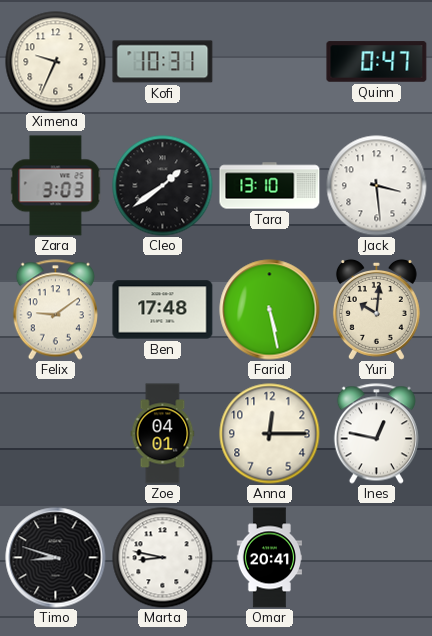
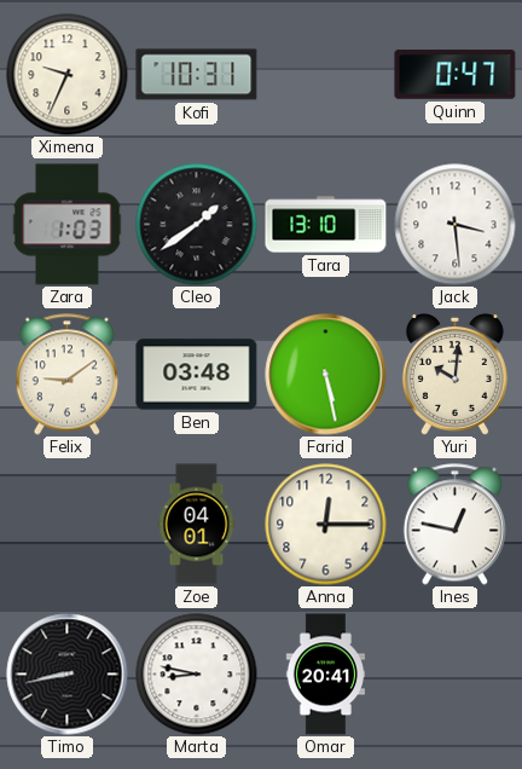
Zara: 3:03 -> 1:03
Ben: 17:48 -> 03:48
Timo: 8:48 -> 8:43
